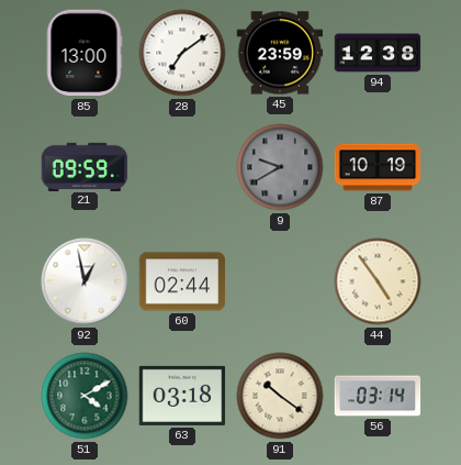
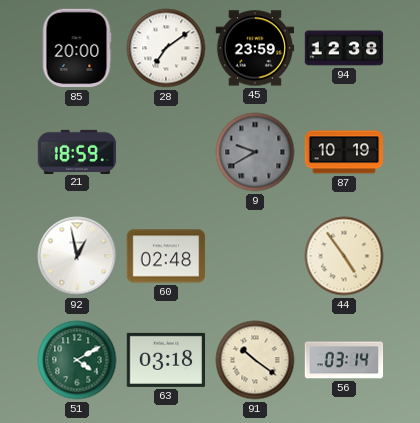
85: 13:00 -> 20:00
21: 09:59 -> 18:59
60: 02:44 -> 02:48
